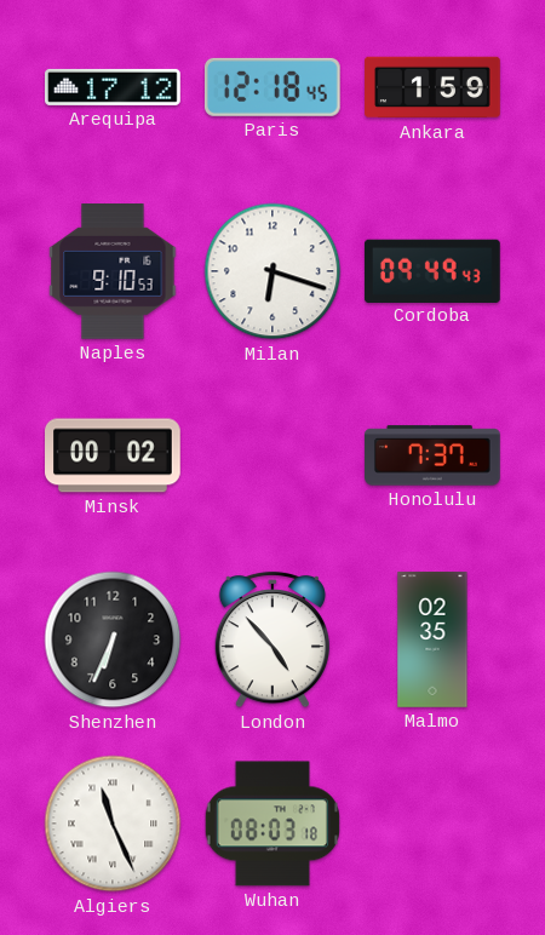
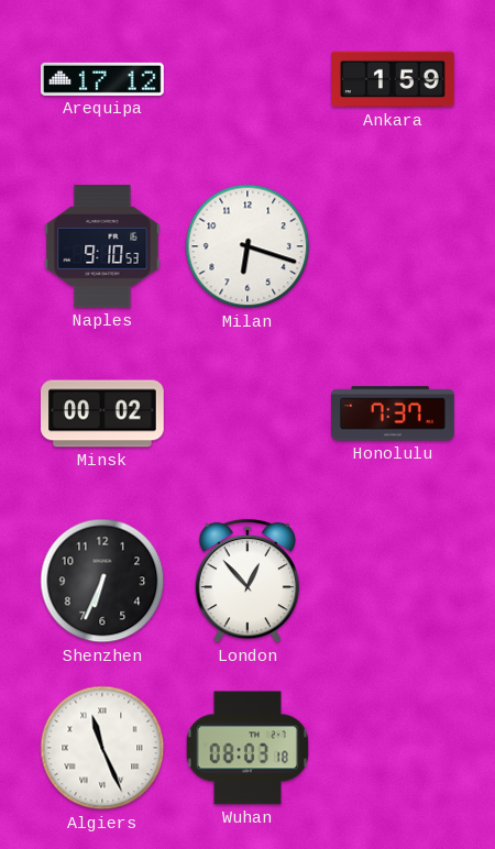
Paris: 12:18 -> none
Cordoba: 09:49 -> none
London: 4:53 -> 12:53
Malmo: 02:35 -> none
